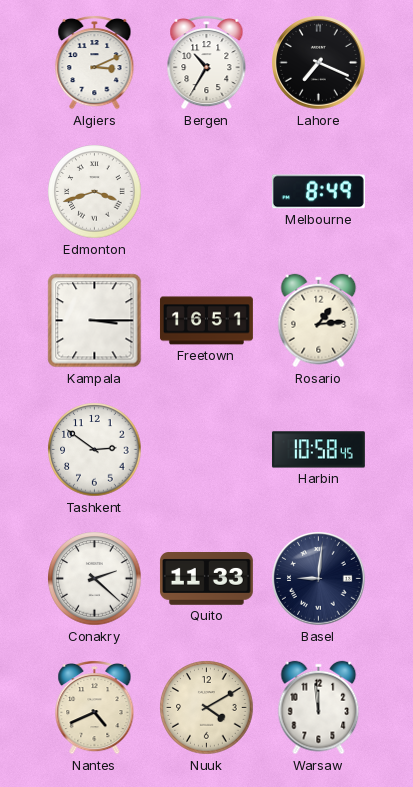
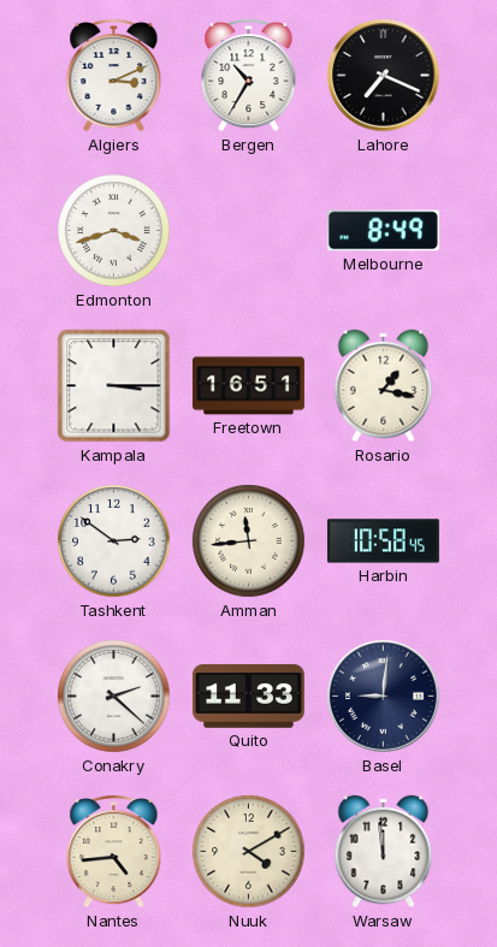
Rosario: 1:14 -> 1:17
Amman: none -> 11:44
Nantes: 4:41 -> 4:44
